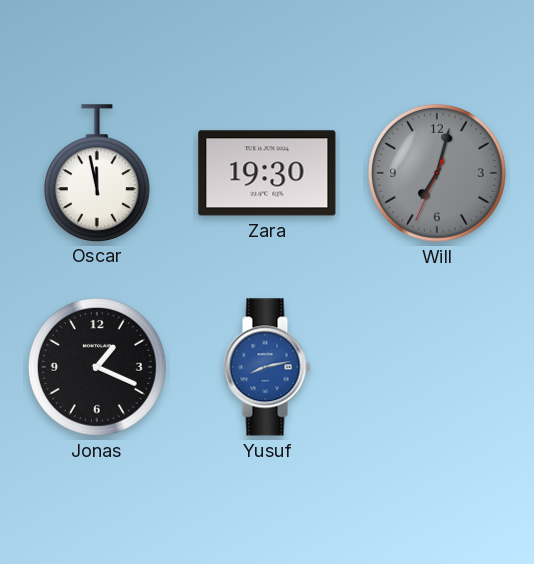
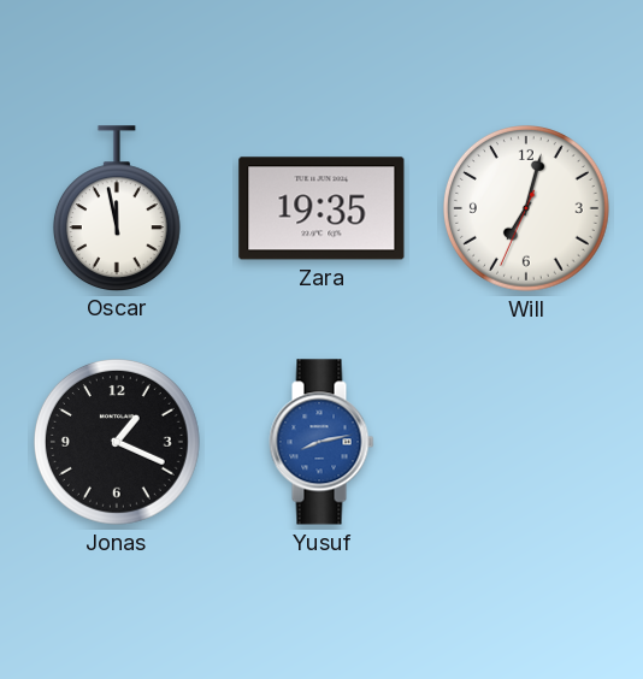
Zara: 19:30 -> 19:35
Will dial: grey -> white
